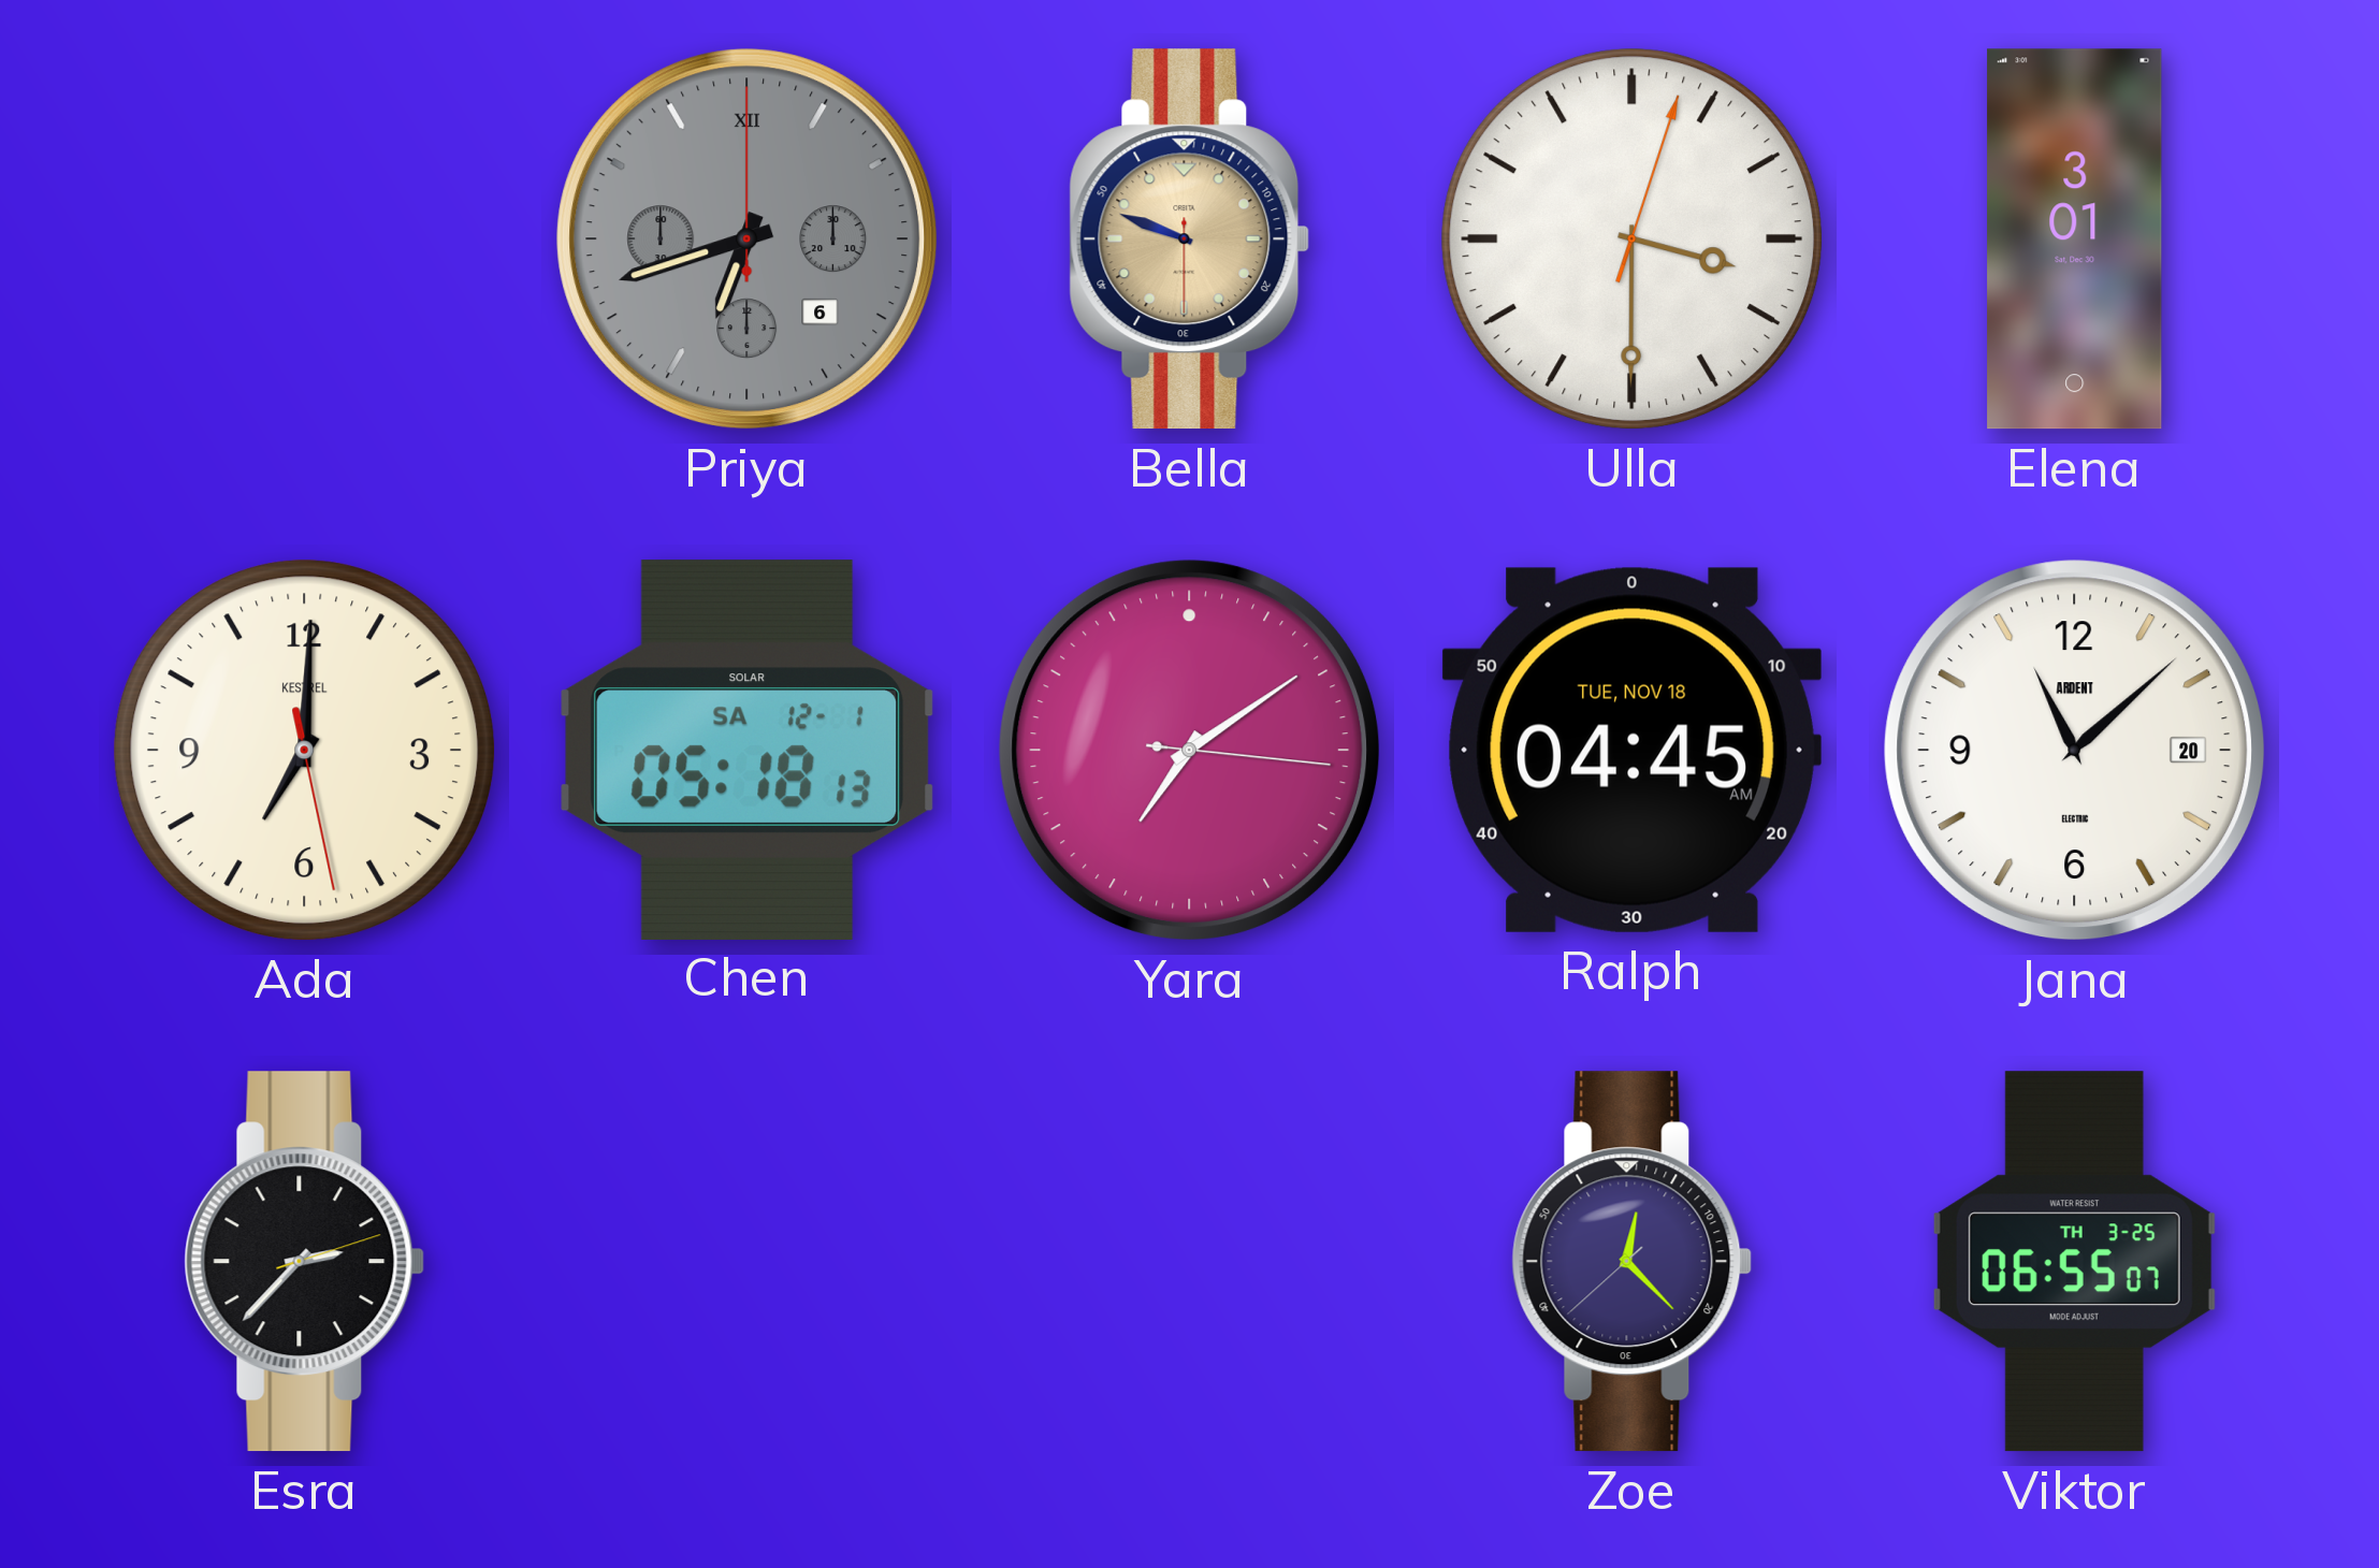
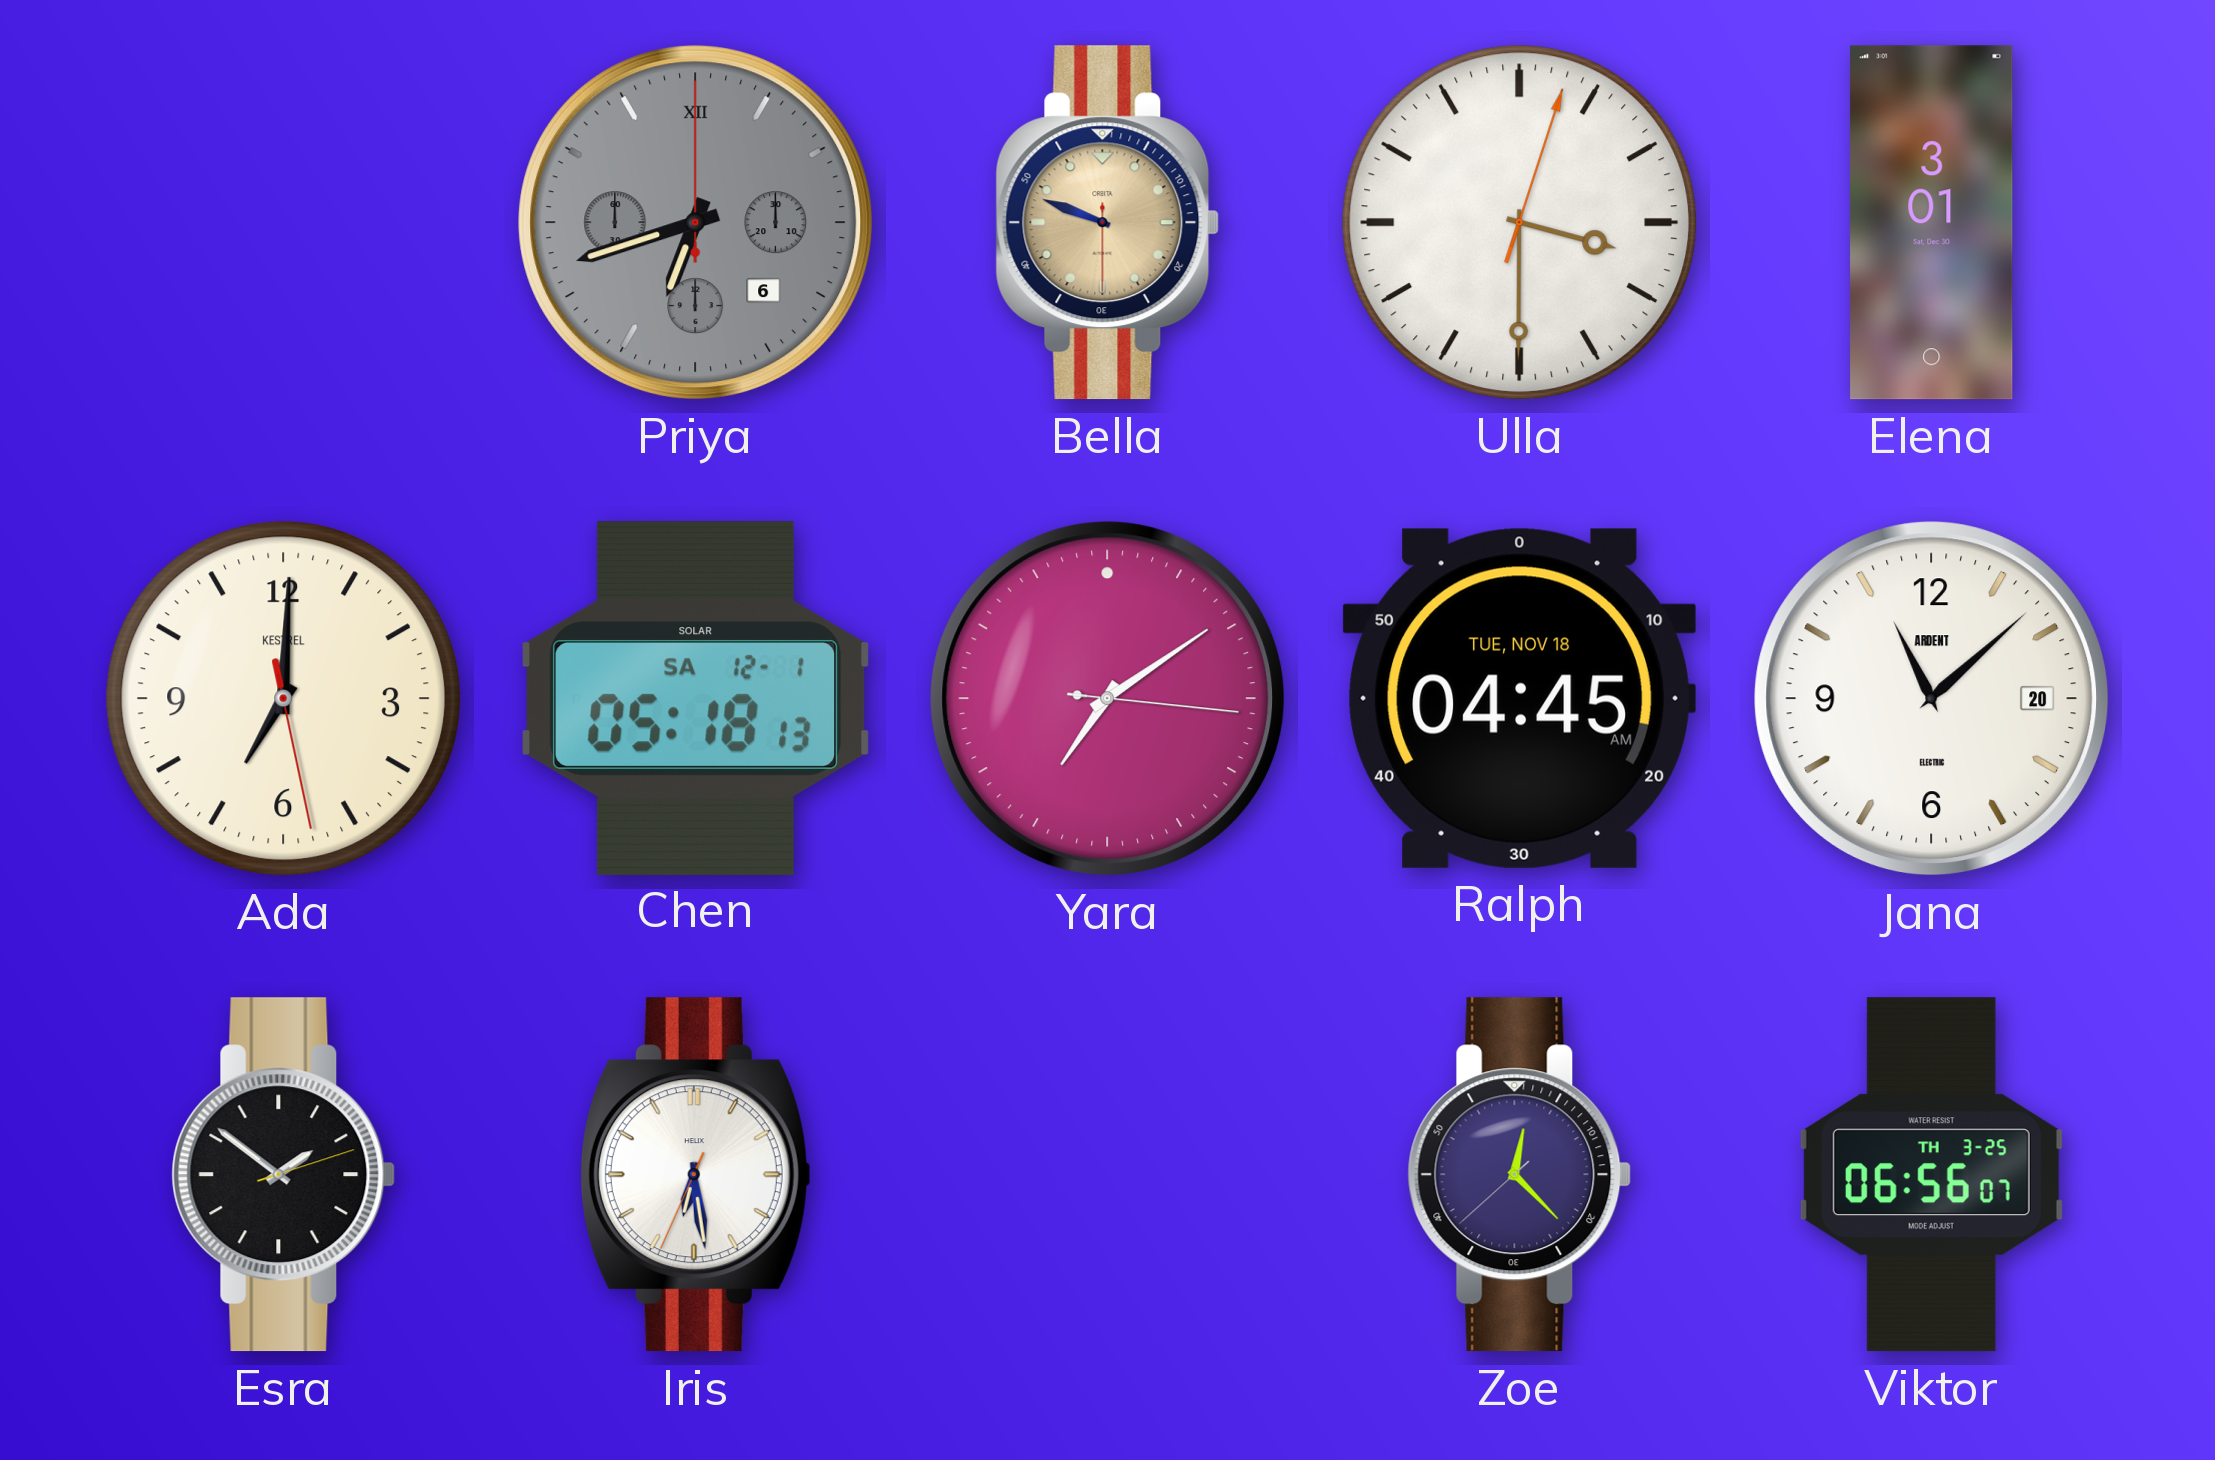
Esra: 2:37 -> 1:51
Iris: none -> 6:28
Viktor: 06:55 -> 06:56
